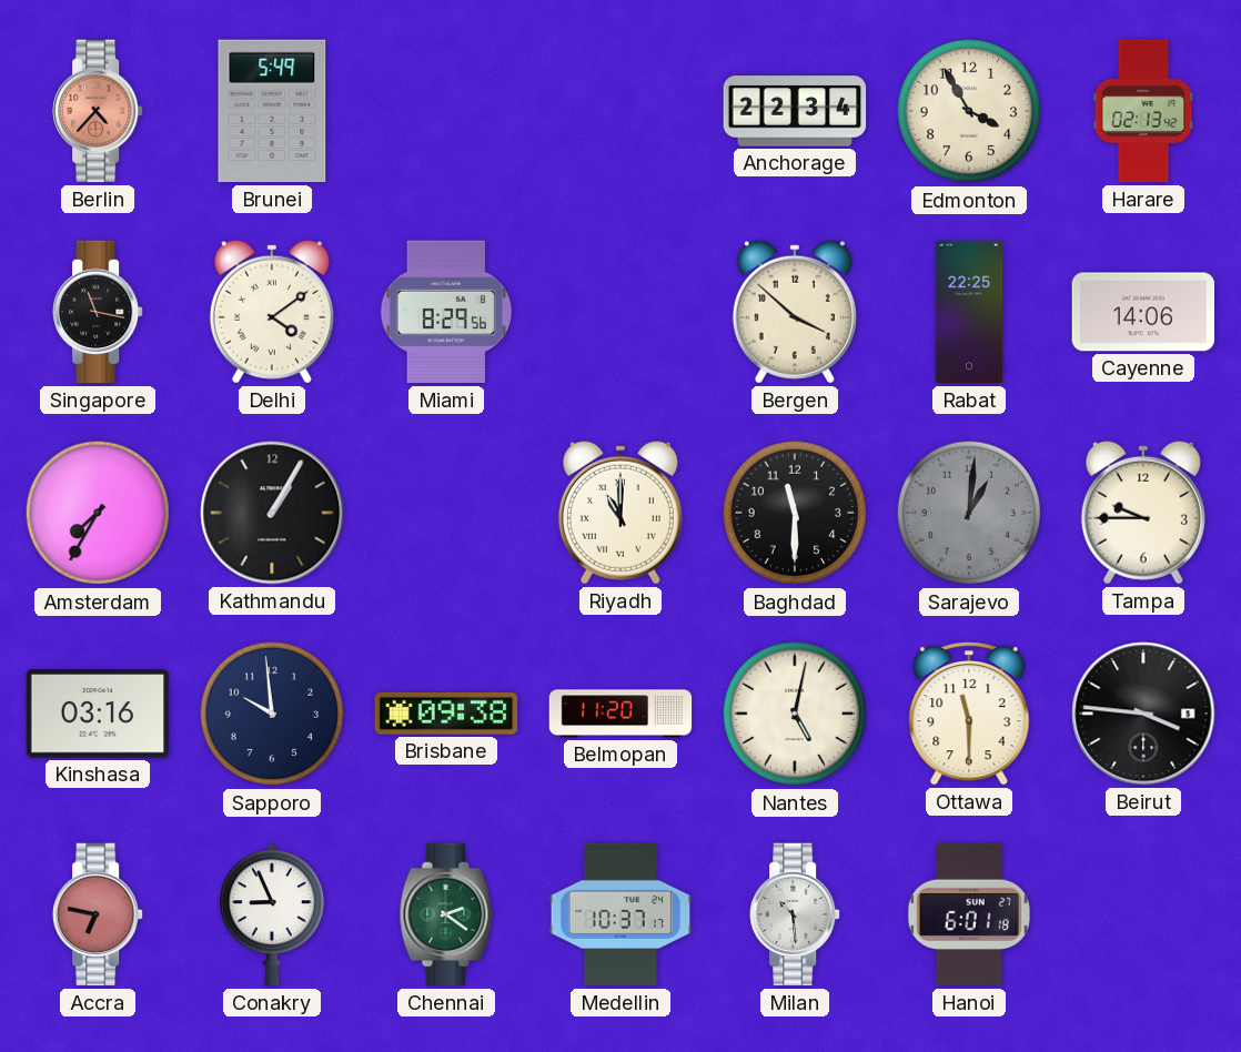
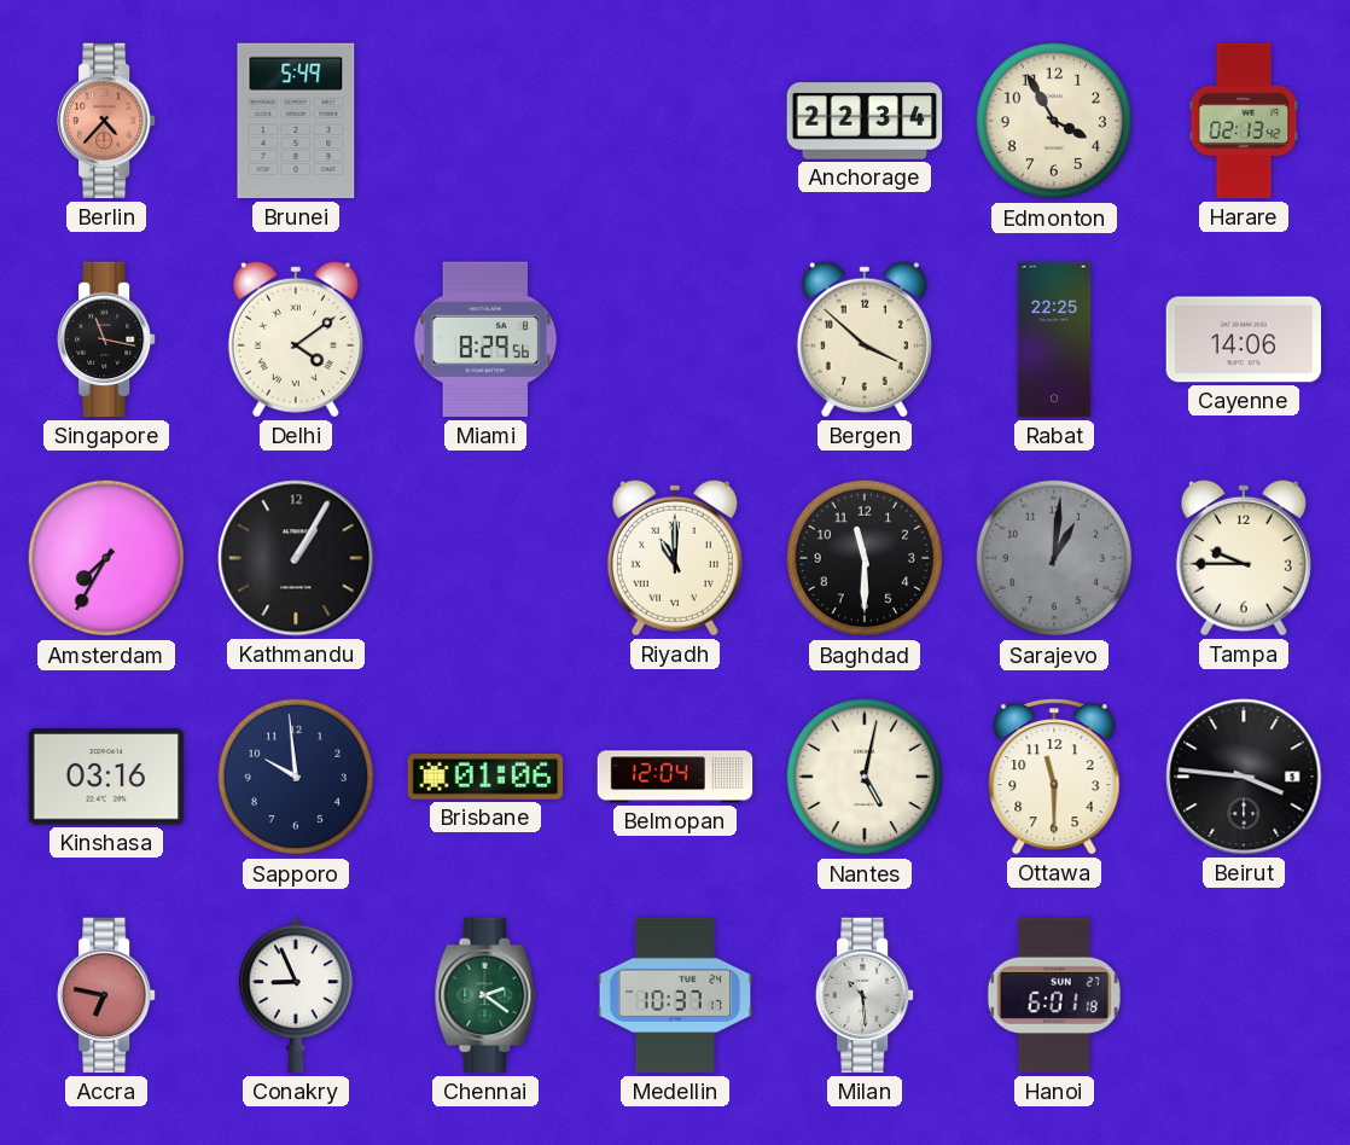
Brisbane: 09:38 -> 01:06
Belmopan: 11:20 -> 12:04
